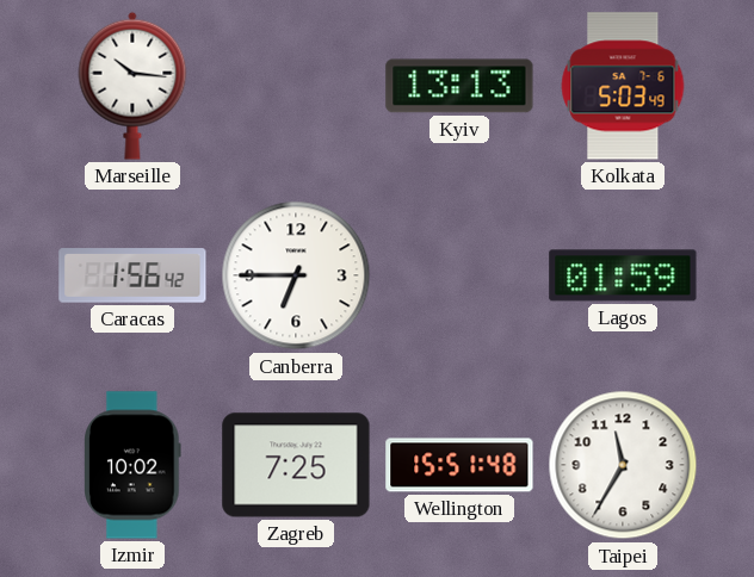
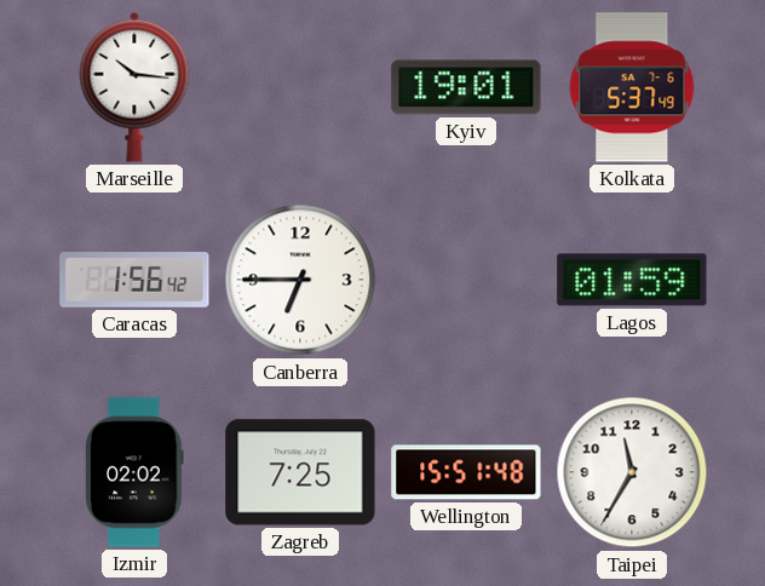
Kyiv: 13:13 -> 19:01
Kolkata: 5:03 -> 5:37
Izmir: 10:02 -> 02:02
